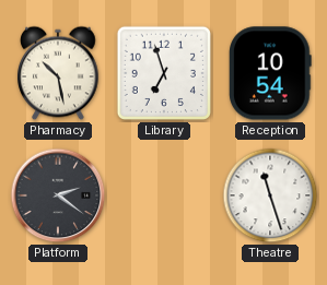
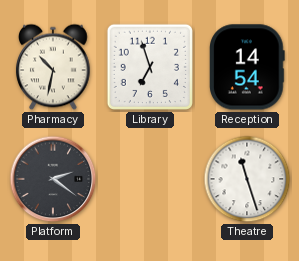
Pharmacy: 10:28 -> 10:32
Reception: 10:54 -> 14:54
